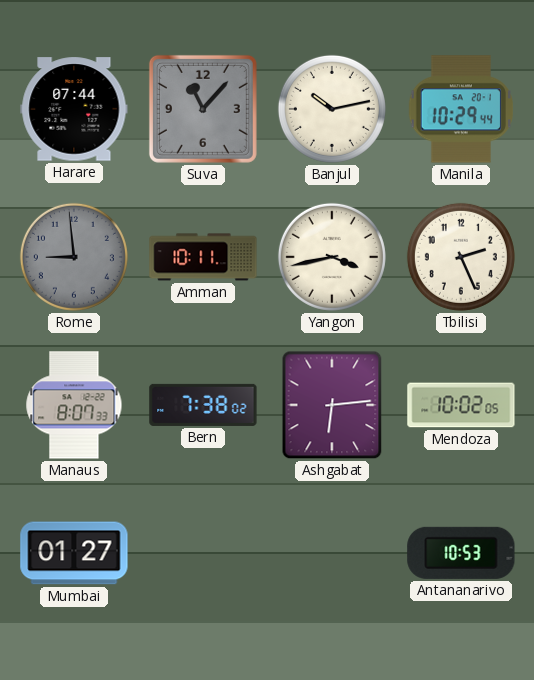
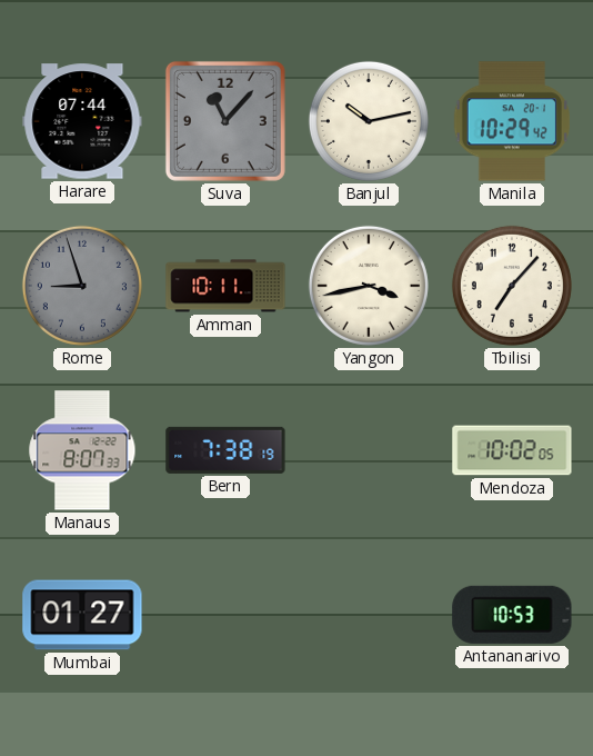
Manila: 10:29:44 -> 10:29:42
Rome: 8:59 -> 8:57
Tbilisi: 2:26 -> 7:07
Bern: 7:38:02 -> 7:38:19
Ashgabat: 6:14 -> none
